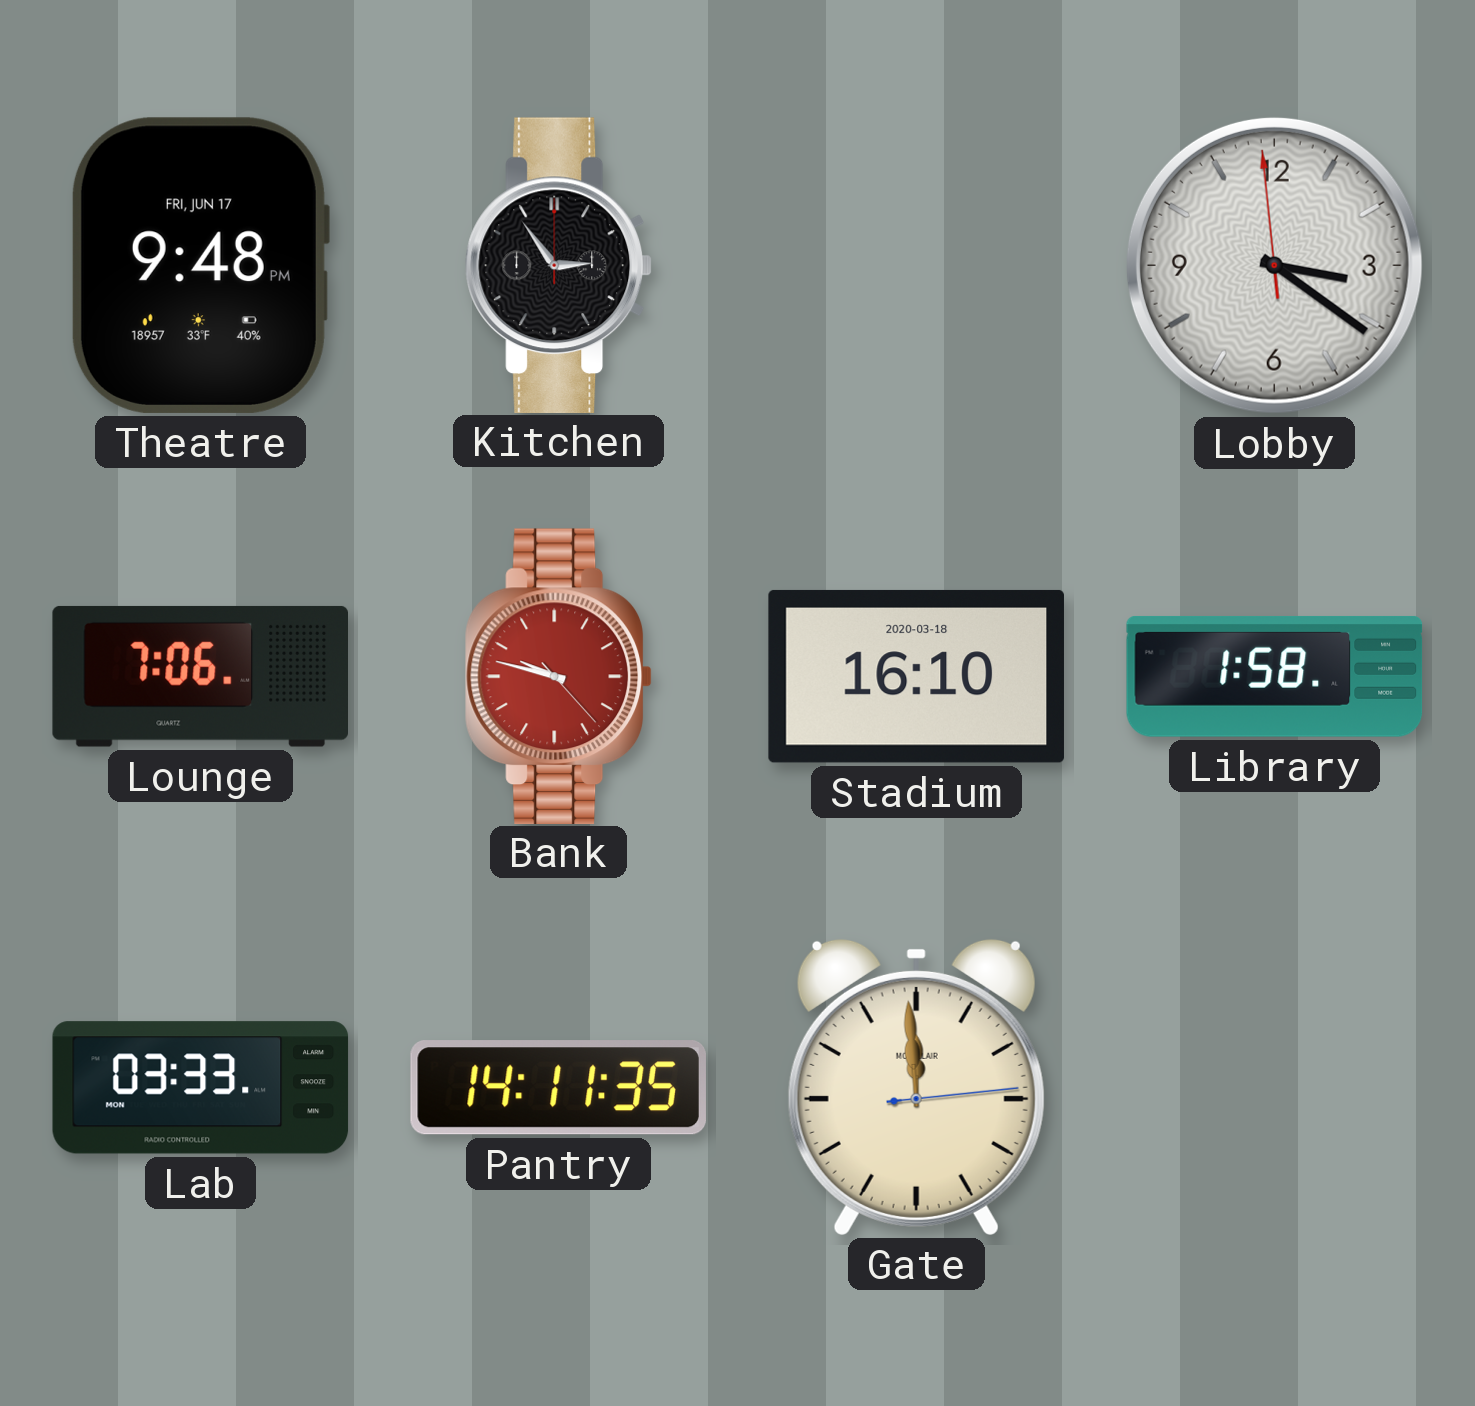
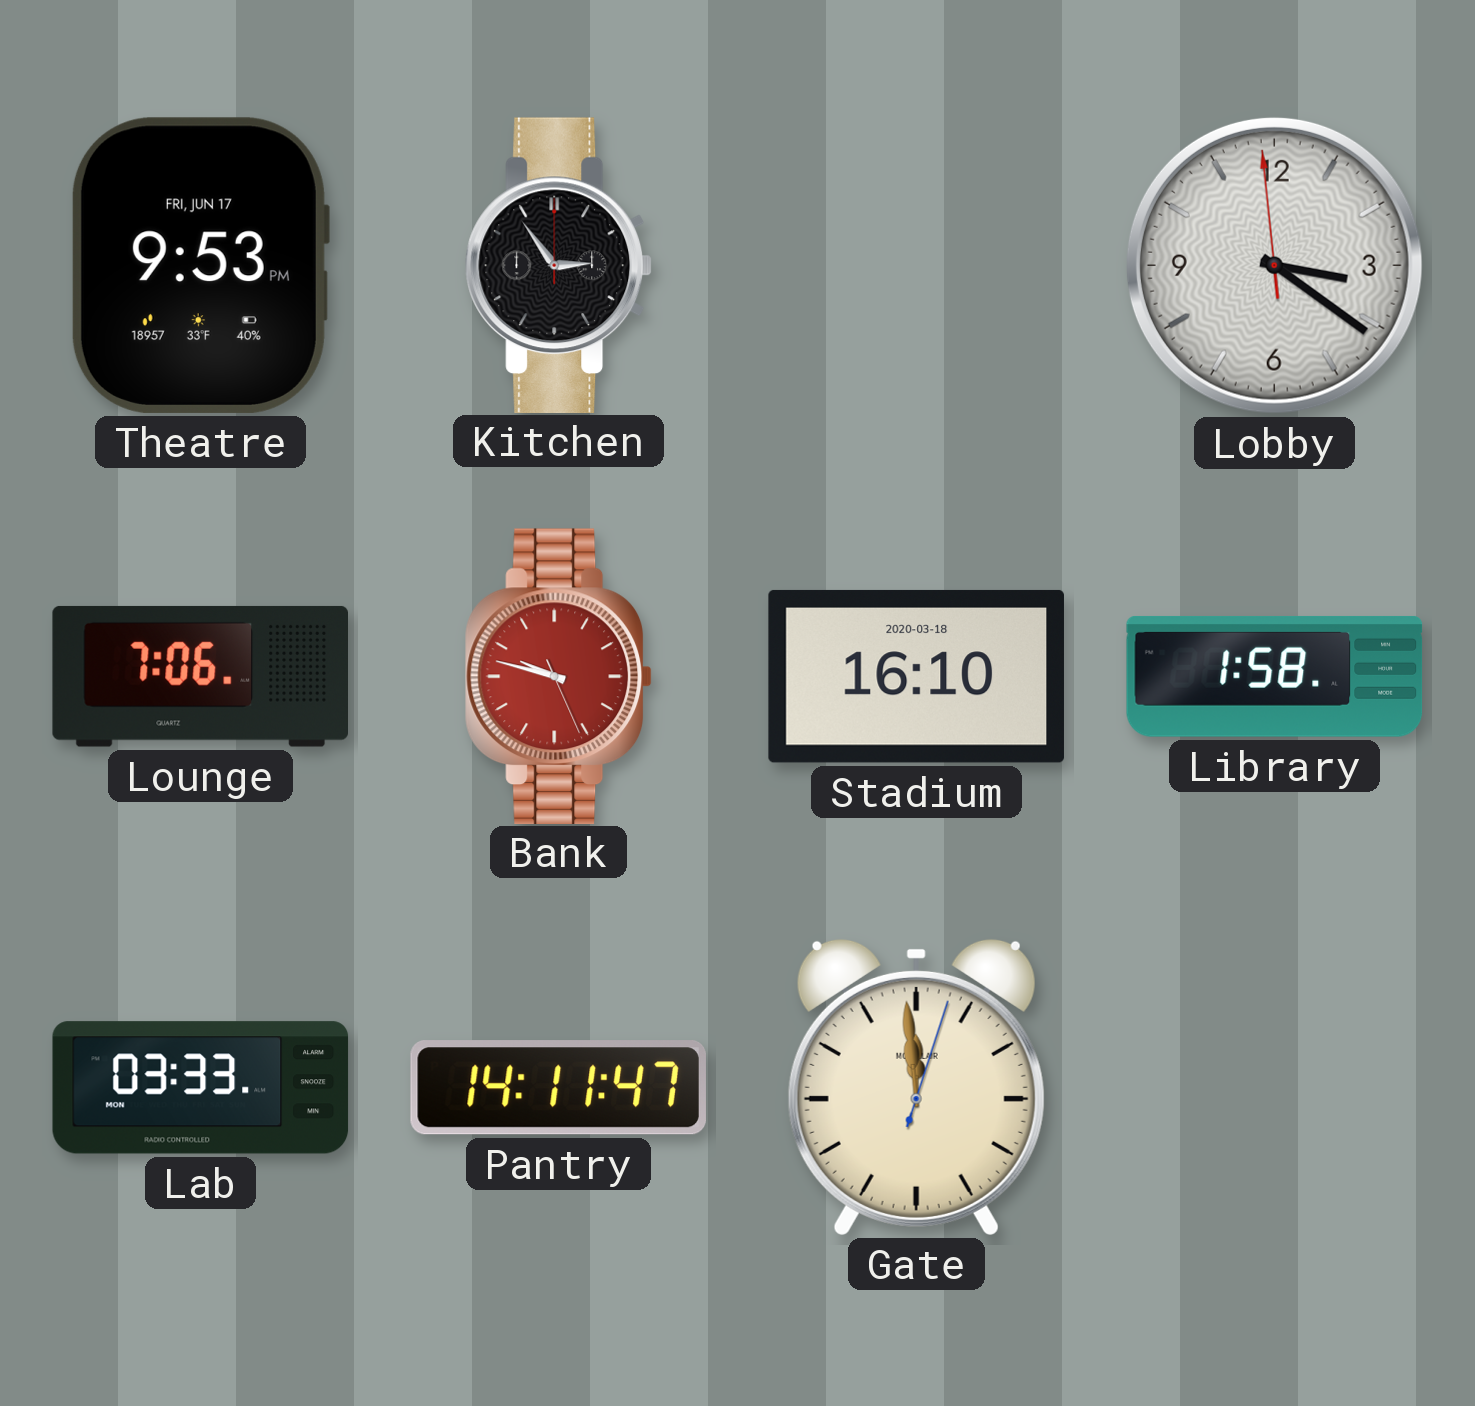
Theatre: 9:48 -> 9:53
Bank: 9:47:23 -> 9:47:26
Pantry: 14:11:35 -> 14:11:47
Gate: 11:59:14 -> 11:59:03
